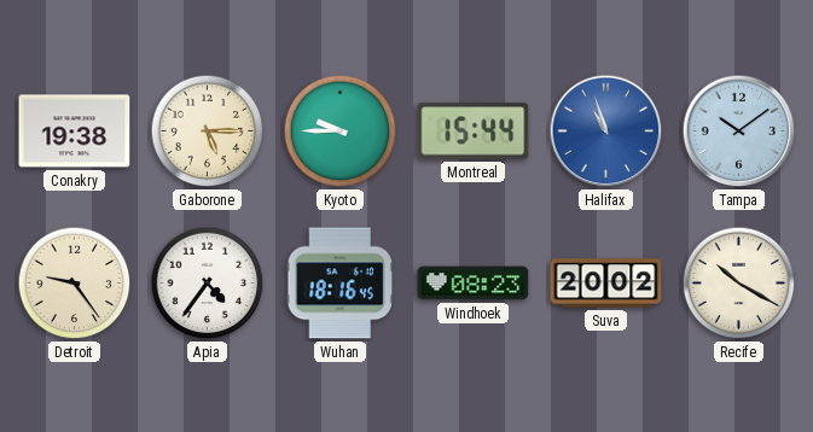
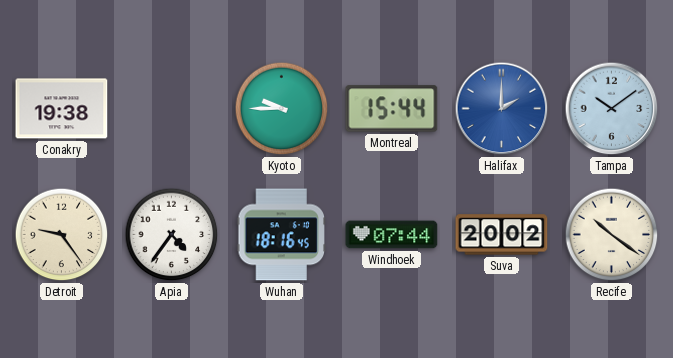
Gaborone: 5:15 -> none
Halifax: 10:57 -> 2:00
Windhoek: 08:23 -> 07:44
Recife: 10:20 -> 10:21
